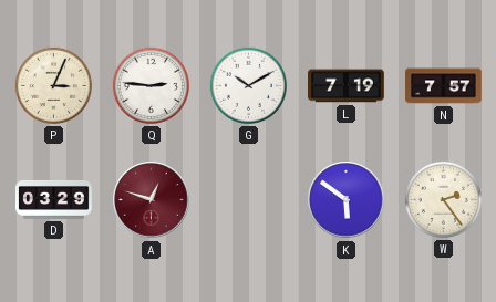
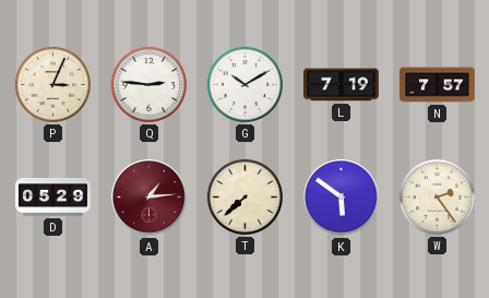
D: 03:29 -> 05:29
A: 12:48 -> 1:14
T: none -> 7:38
